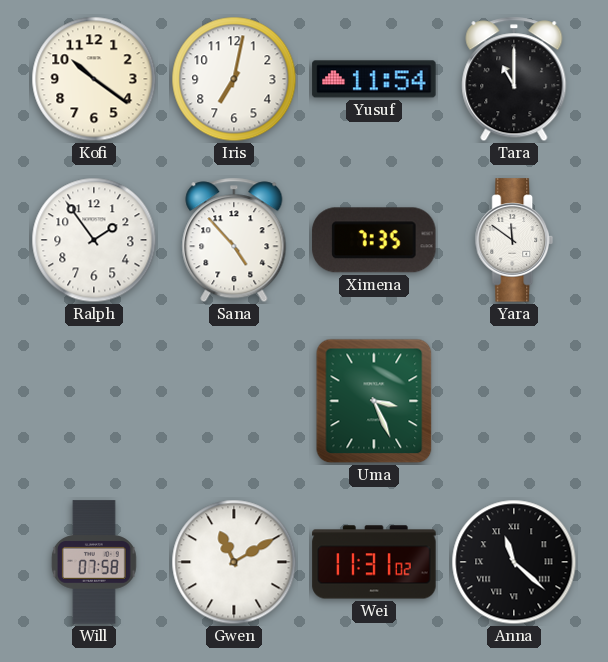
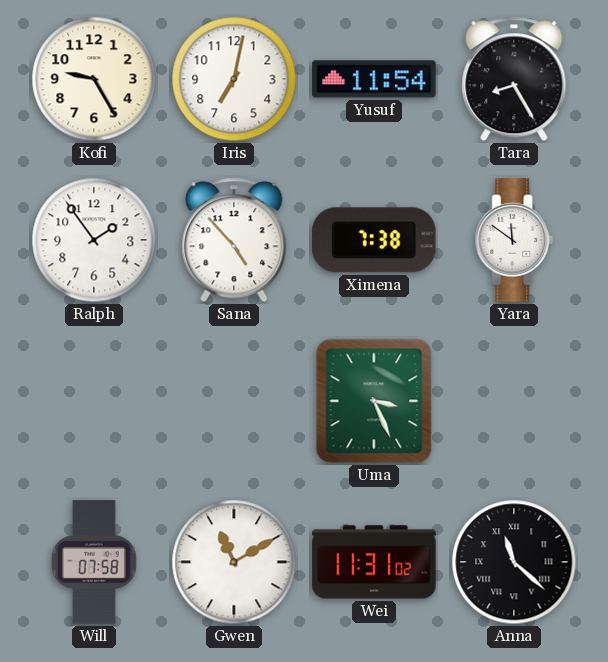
Kofi: 10:21 -> 9:25
Tara: 11:00 -> 8:25
Ximena: 7:35 -> 7:38
